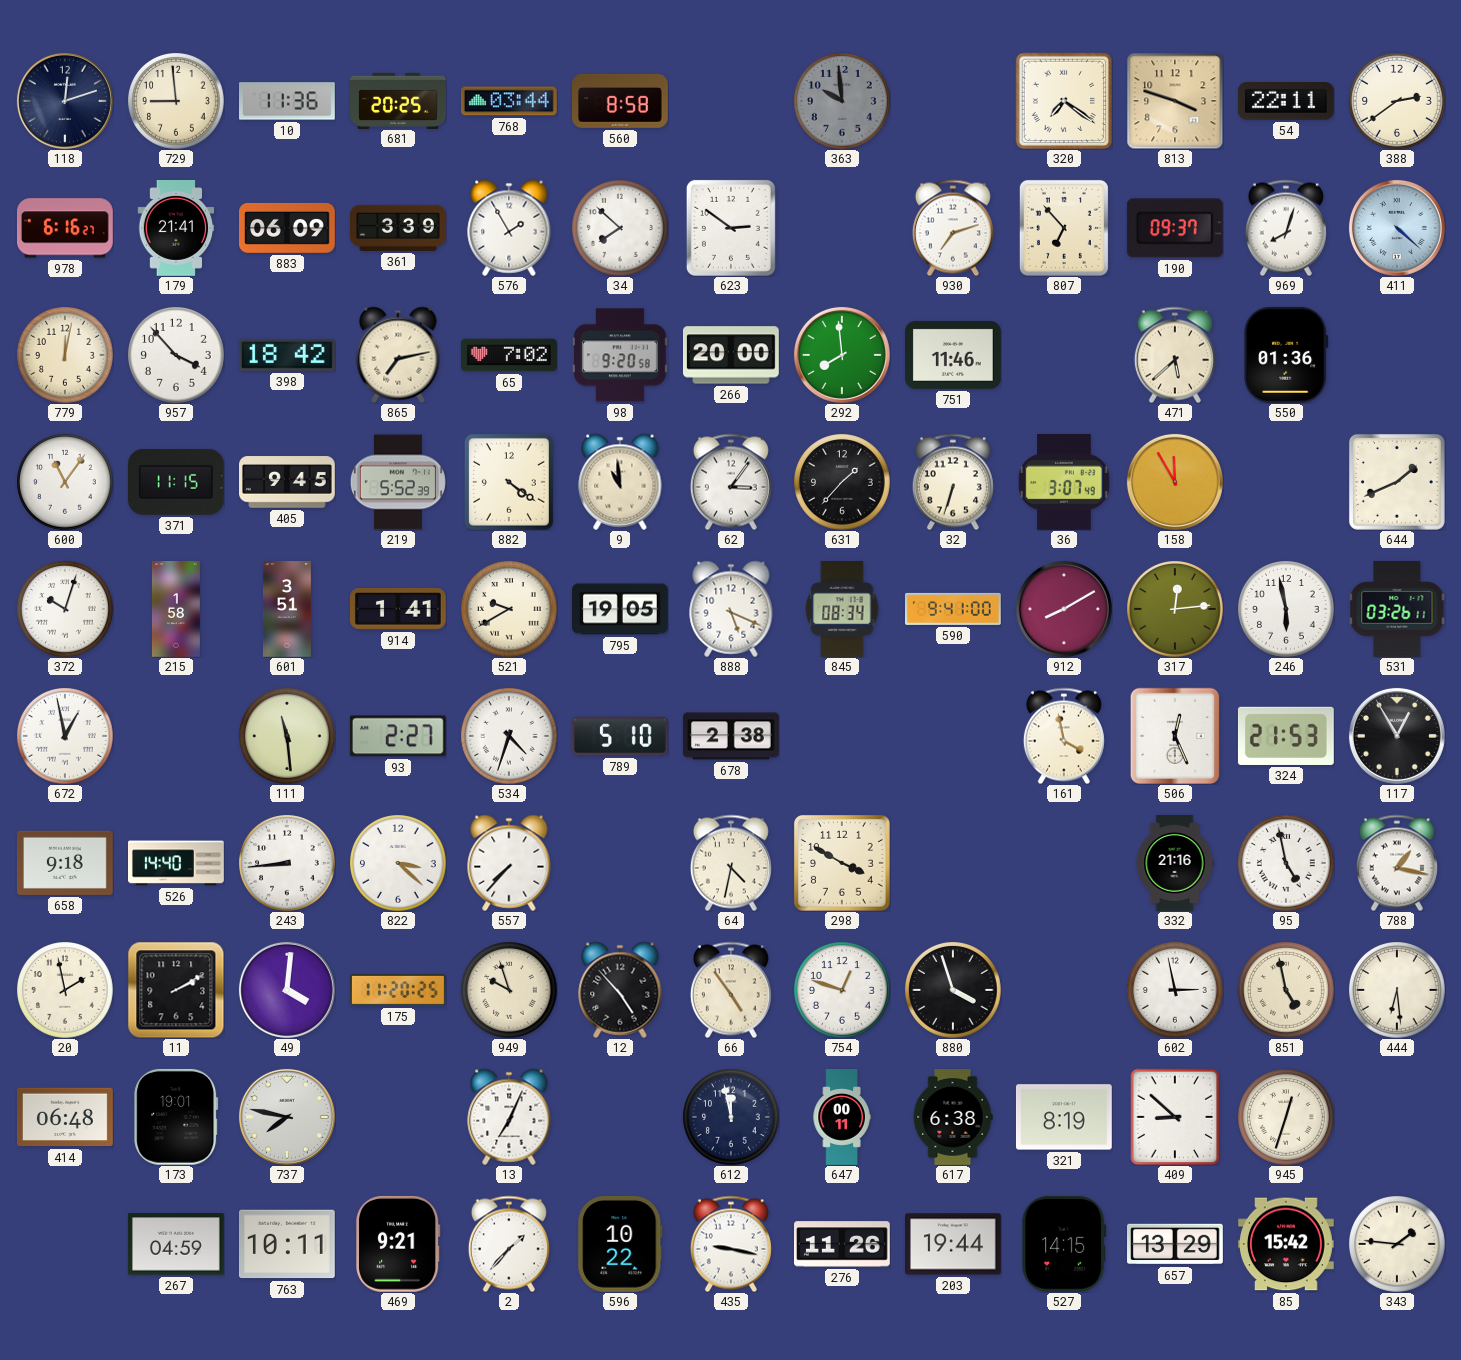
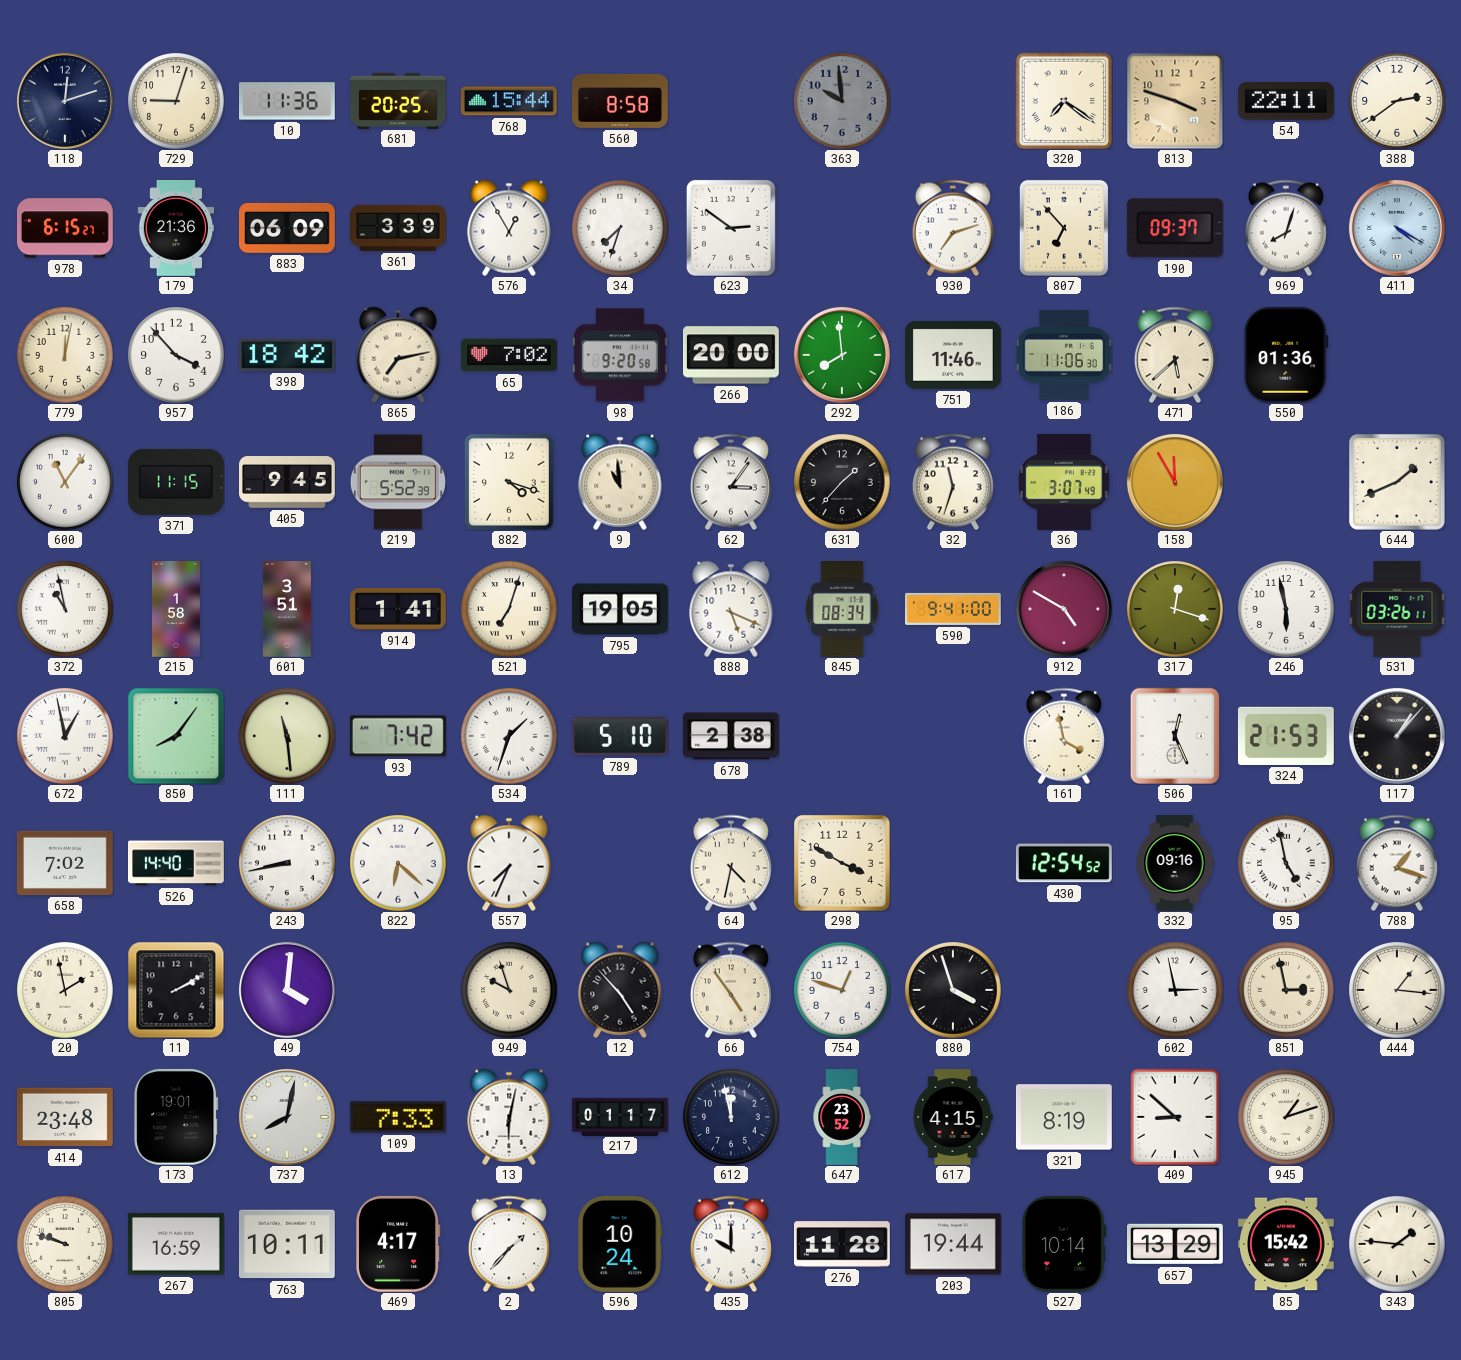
729: 8:59 -> 9:03
768: 03:44 -> 15:44
978: 6:16 -> 6:15
179: 21:41 -> 21:36
576: 1:55 -> 12:55
34: 7:52 -> 7:33
411: 4:22 -> 4:20
186: none -> 11:06
882: 4:21 -> 4:18
32: 6:33 -> 11:33
372: 10:03 -> 10:58
521: 9:40 -> 7:03
912: 8:10 -> 4:50
317: 12:14 -> 12:18
850: none -> 8:06
93: 2:27 -> 7:42
534: 4:33 -> 1:33
117: 12:55 -> 1:07
658: 9:18 -> 7:02
243: 8:44 -> 8:43
822: 3:22 -> 6:22
557: 7:37 -> 7:34
430: none -> 12:54
332: 21:16 -> 09:16
788: 1:17 -> 1:18
175: 11:20 -> none
851: 4:58 -> 2:58
444: 6:29 -> 1:16
414: 06:48 -> 23:48
737: 7:47 -> 8:02
109: none -> 7:33
13: 7:04 -> 6:02
217: none -> 01:17
647: 00:11 -> 23:52
617: 6:38 -> 4:15
945: 12:33 -> 1:12
805: none -> 9:48
267: 04:59 -> 16:59
469: 9:21 -> 4:17
596: 10:22 -> 10:24
435: 9:17 -> 10:00
276: 11:26 -> 11:28
527: 14:15 -> 10:14
